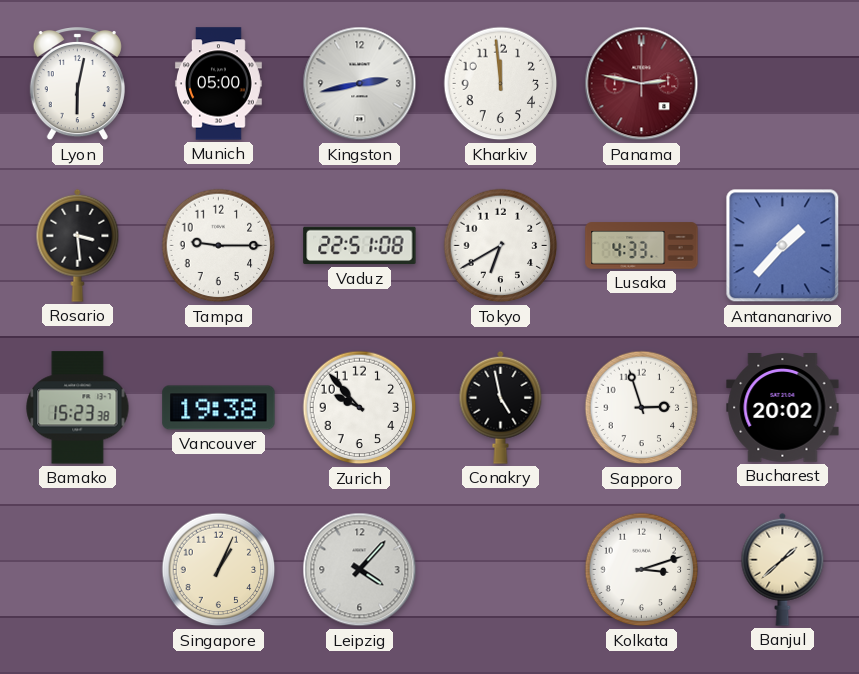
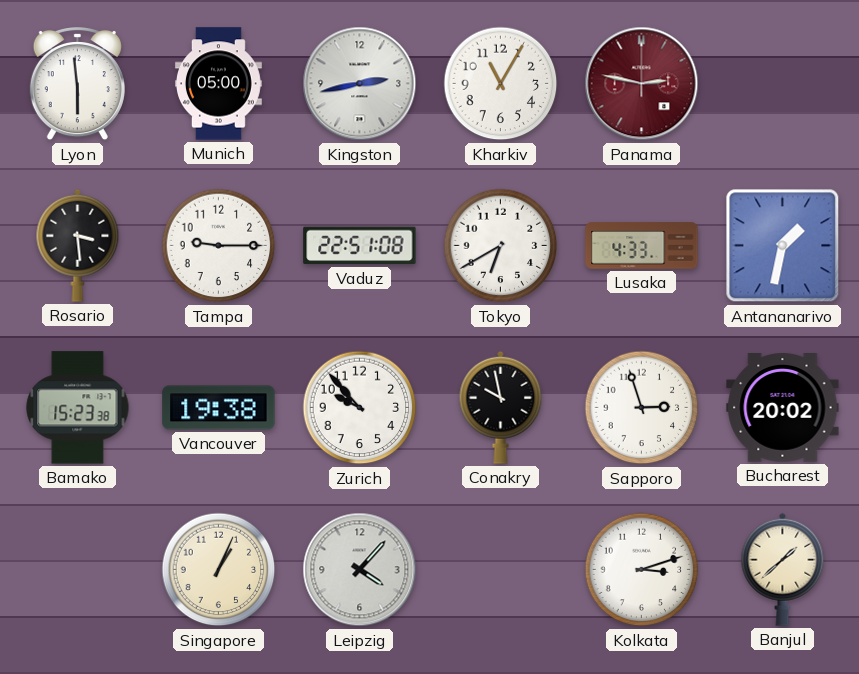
Lyon: 6:02 -> 5:59
Kharkiv: 11:59 -> 11:05
Antananarivo: 1:37 -> 1:32
Conakry: 4:58 -> 9:58
